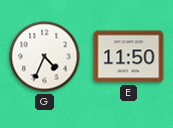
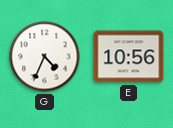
E: 11:50 -> 10:56
